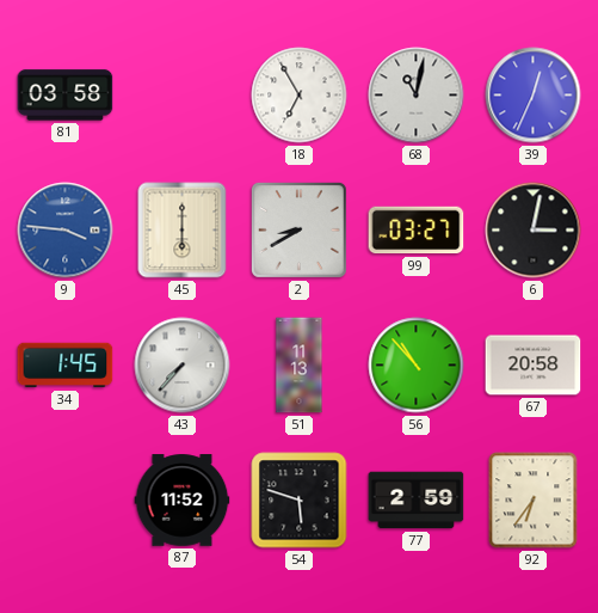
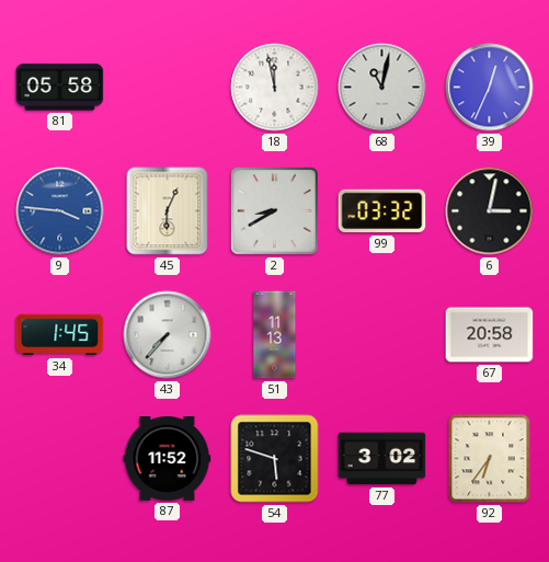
81: 03:58 -> 05:58
18: 6:55 -> 11:58
45: 6:00 -> 6:04
99: 03:27 -> 03:32
56: 10:53 -> none
77: 2:59 -> 3:02
